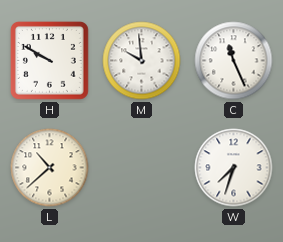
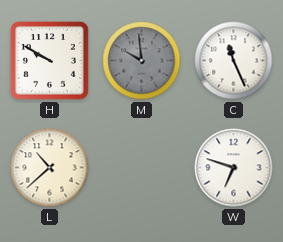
M dial: white -> grey
W: 7:33 -> 6:48
